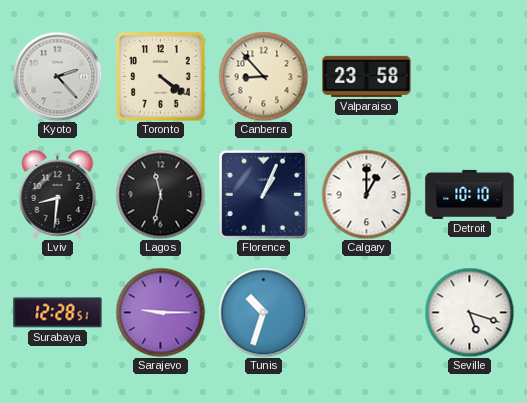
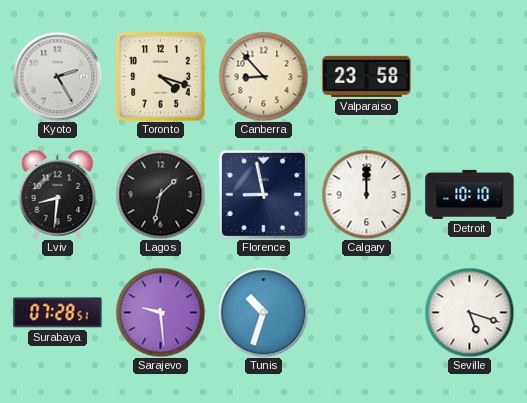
Kyoto: 2:23 -> 2:25
Toronto: 4:21 -> 4:18
Lagos: 11:32 -> 1:32
Florence: 1:04 -> 8:58
Calgary: 1:00 -> 12:00
Surabaya: 12:28 -> 07:28
Sarajevo: 9:15 -> 9:29
